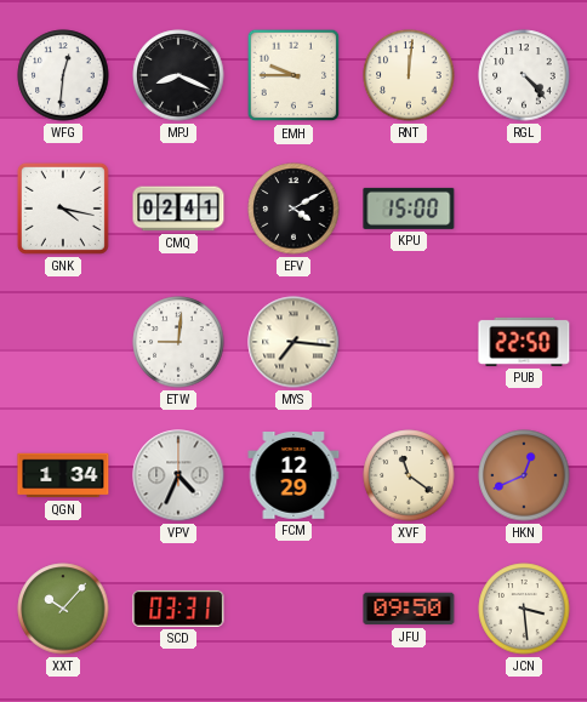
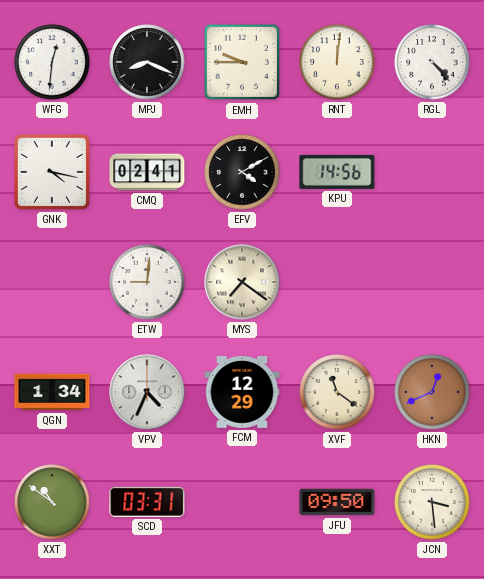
KPU: 15:00 -> 14:56
MYS: 7:16 -> 7:21
PUB: 22:50 -> none
XXT: 10:07 -> 10:51
